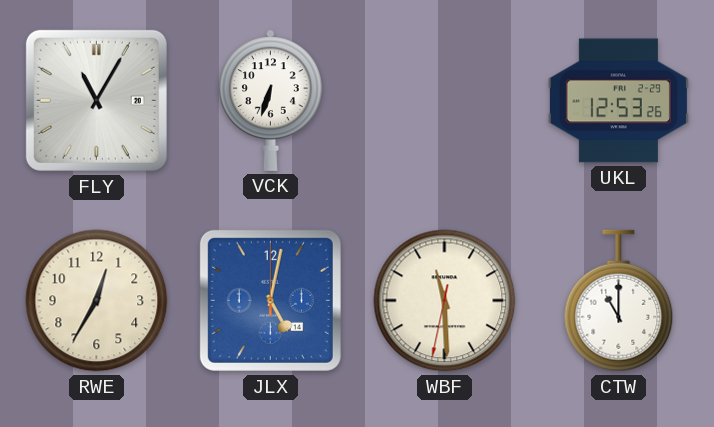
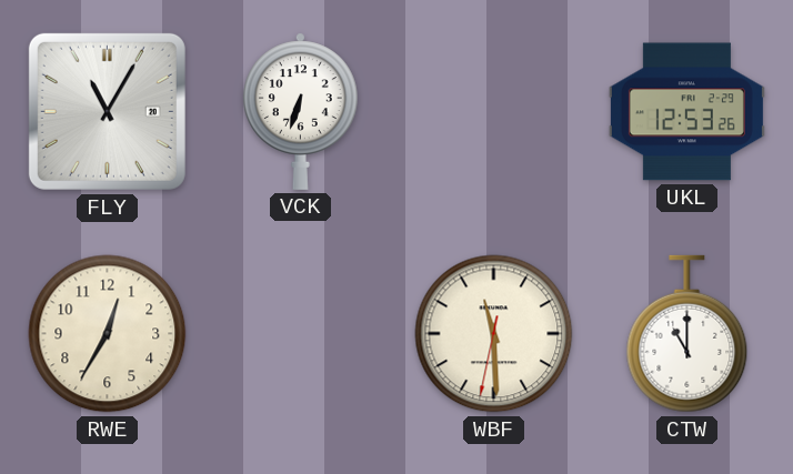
JLX: 5:02 -> none
